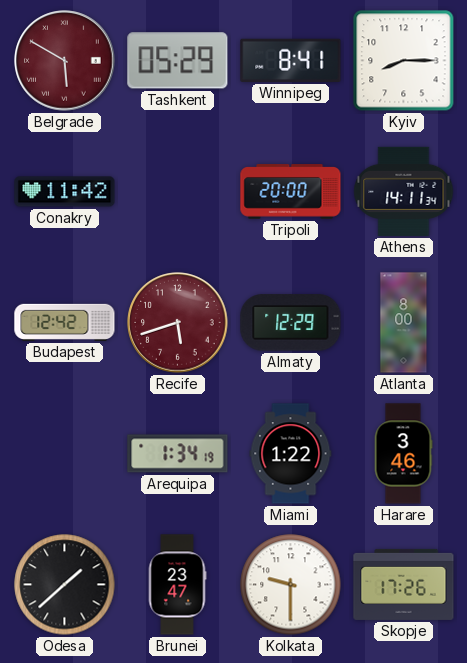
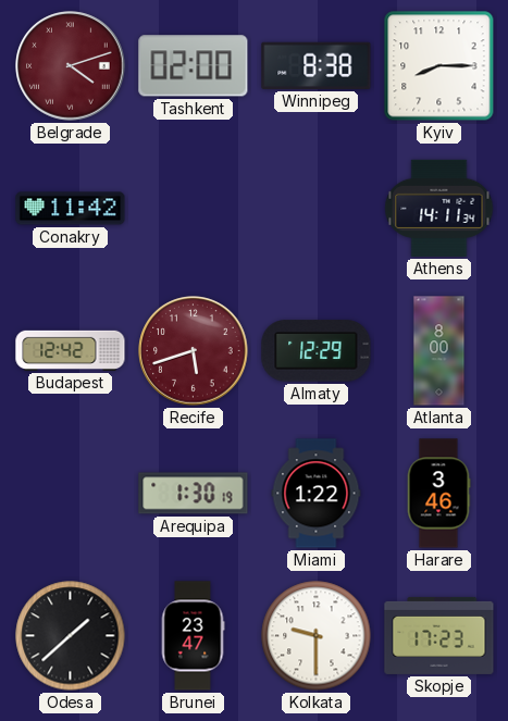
Belgrade: 5:50 -> 4:12
Tashkent: 05:29 -> 02:00
Winnipeg: 8:41 -> 8:38
Tripoli: 20:00 -> none
Arequipa: 1:34 -> 1:30
Skopje: 17:26 -> 17:23
